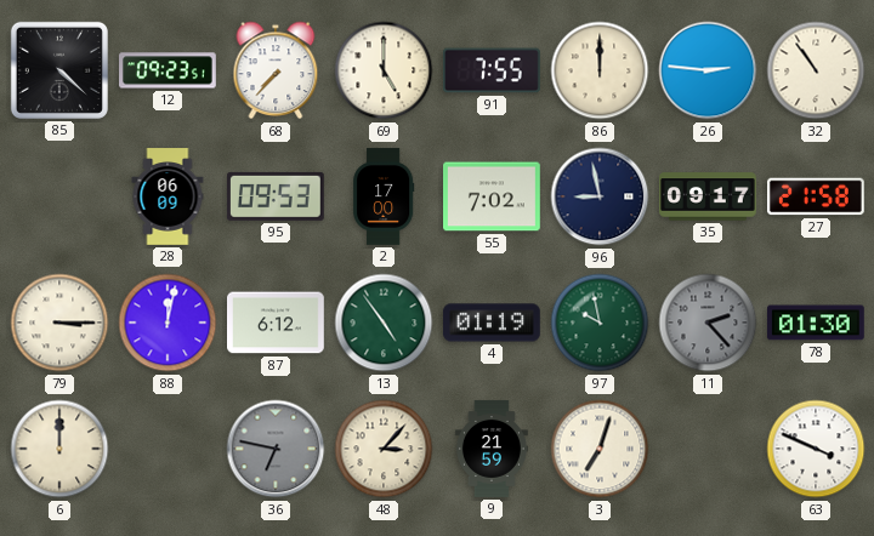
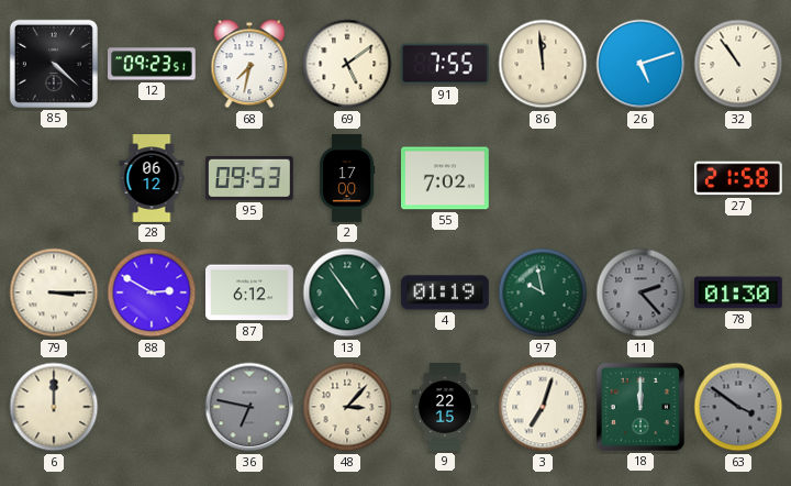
68: 7:37 -> 7:32
69: 5:00 -> 5:09
86: 12:00 -> 11:59
26: 2:46 -> 5:12
28: 06:09 -> 06:12
96: 8:58 -> none
35: 09:17 -> none
88: 12:02 -> 2:50
9: 21:59 -> 22:15
18: none -> 12:00
63: 3:49 -> 3:51
63 dial: white -> grey
